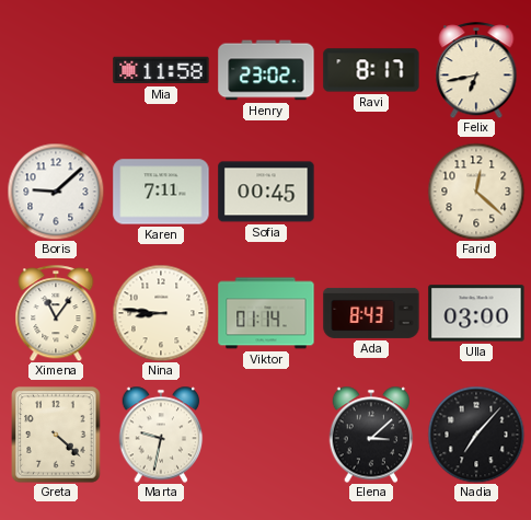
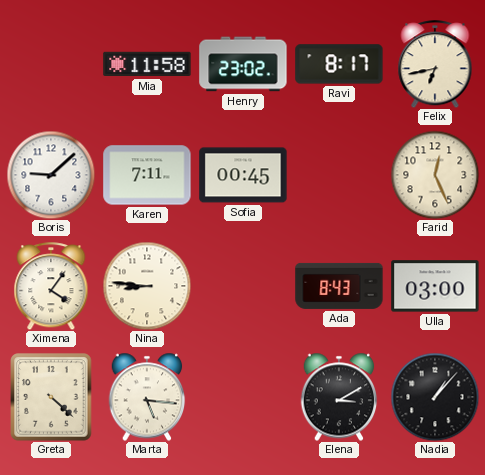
Farid: 12:22 -> 12:26
Ximena: 11:06 -> 4:06
Viktor: 01:14 -> none
Marta: 9:32 -> 5:16
Elena: 3:08 -> 3:10
Nadia: 7:07 -> 1:07
